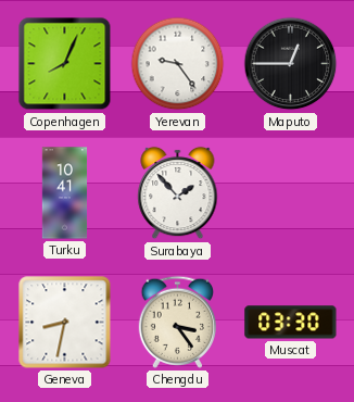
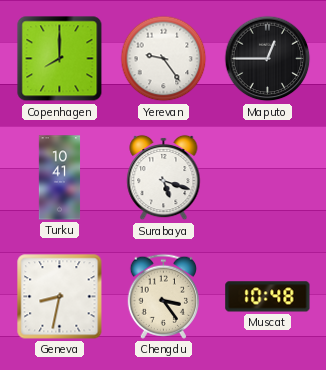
Copenhagen: 8:04 -> 8:00
Surabaya: 1:53 -> 5:18
Muscat: 03:30 -> 10:48
